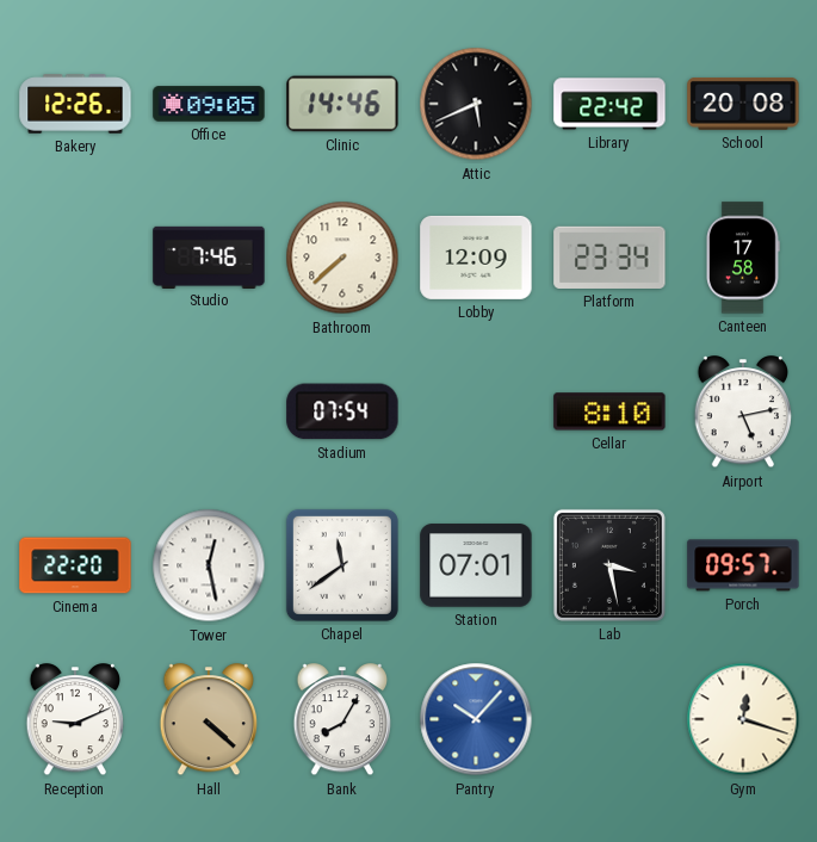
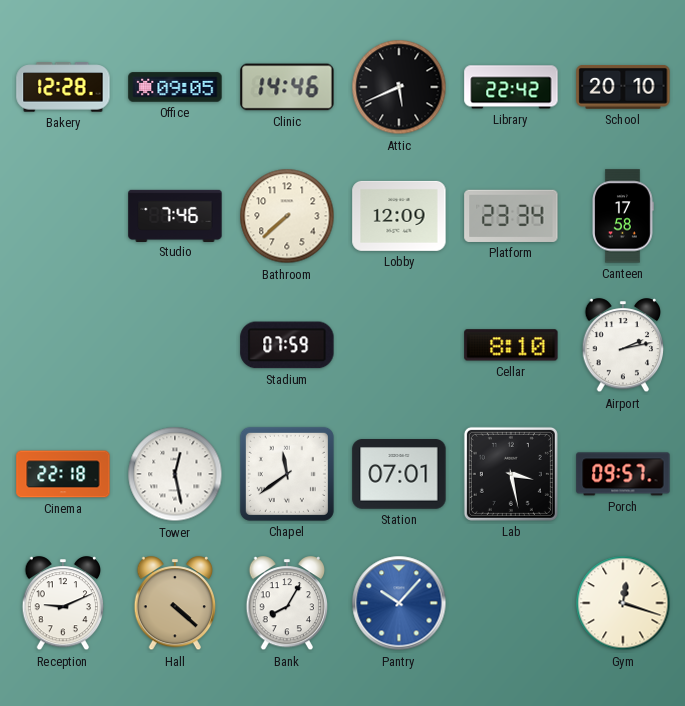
Bakery: 12:26 -> 12:28
School: 20:08 -> 20:10
Stadium: 07:54 -> 07:59
Airport: 5:13 -> 2:13
Cinema: 22:20 -> 22:18
